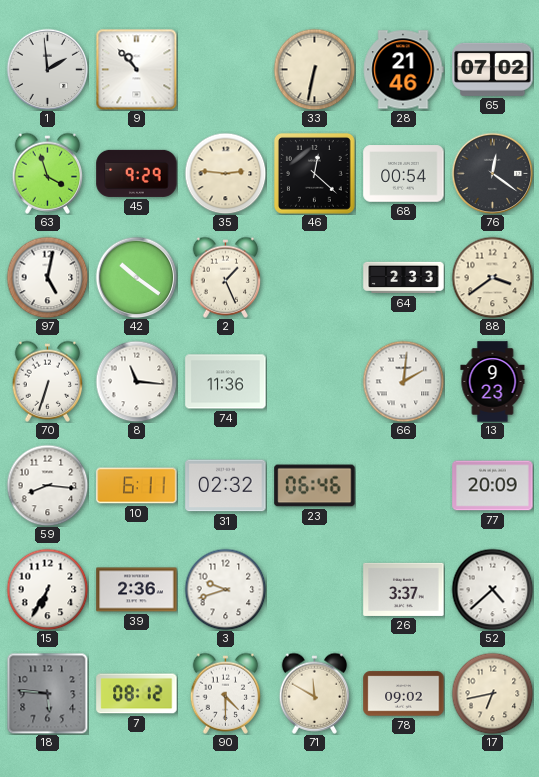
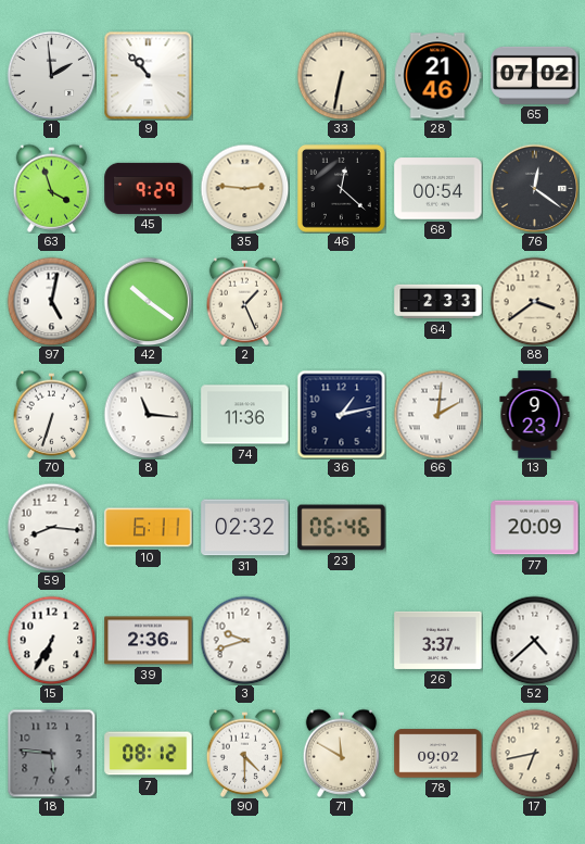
36: none -> 1:13
